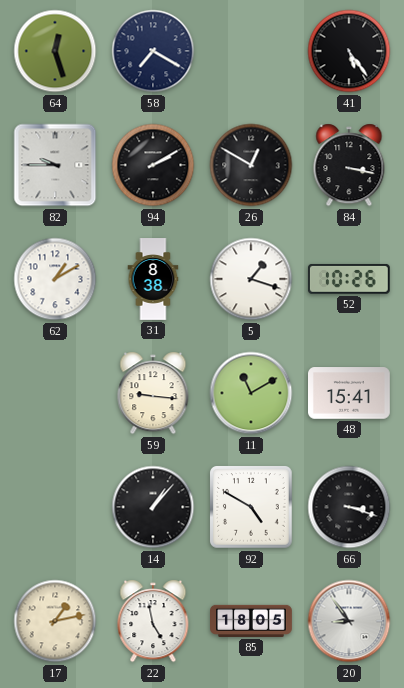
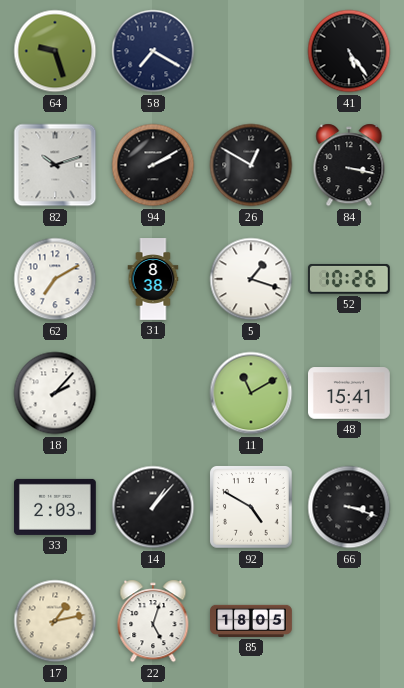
64: 12:27 -> 9:27
82: 9:45 -> 10:12
62: 1:10 -> 7:10
18: none -> 2:07
59: 9:16 -> none
33: none -> 2:03
22: 4:58 -> 5:03
20: 8:54 -> none
